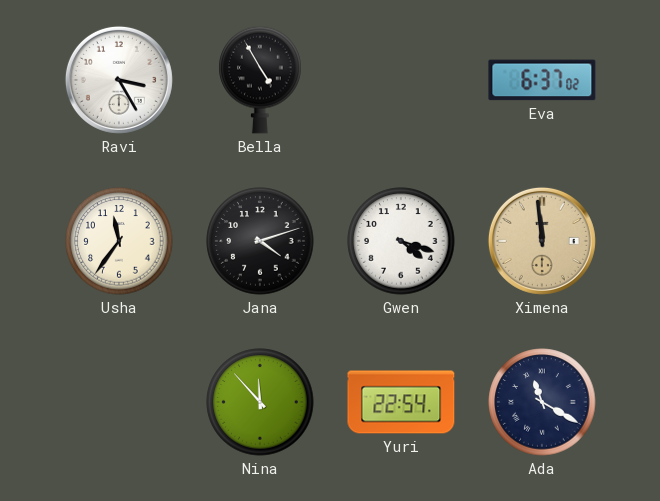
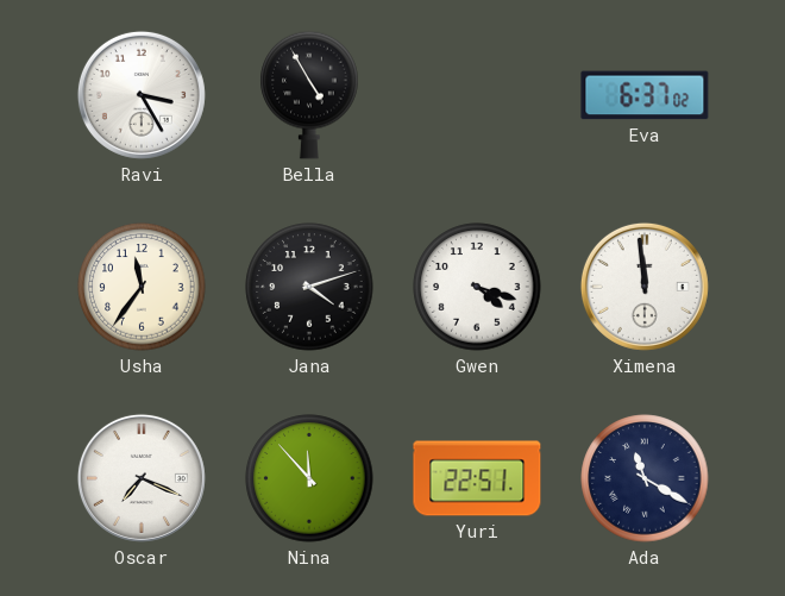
Ximena dial: champagne -> white
Oscar: none -> 7:19
Yuri: 22:54 -> 22:51
